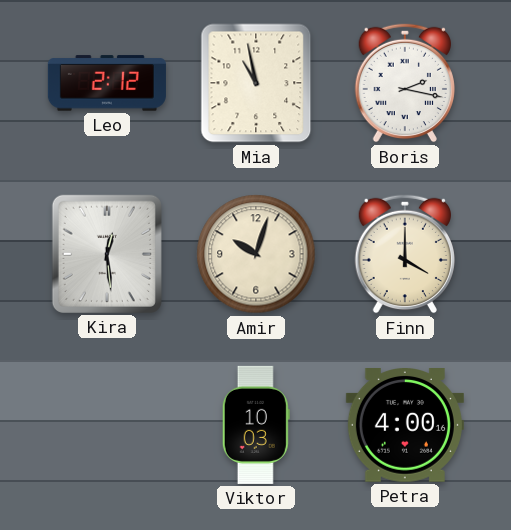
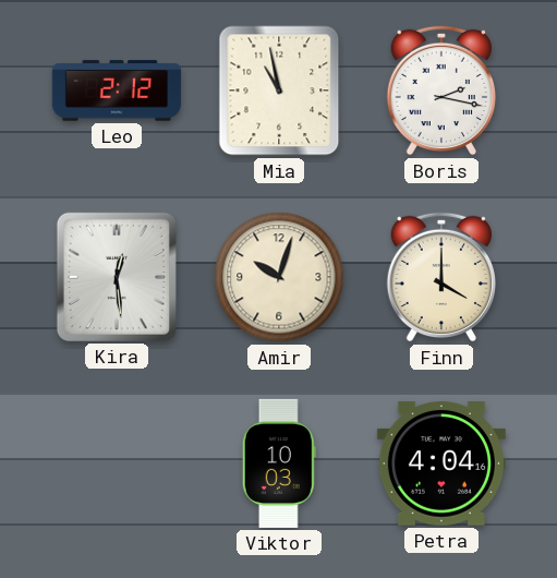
Petra: 4:00 -> 4:04
